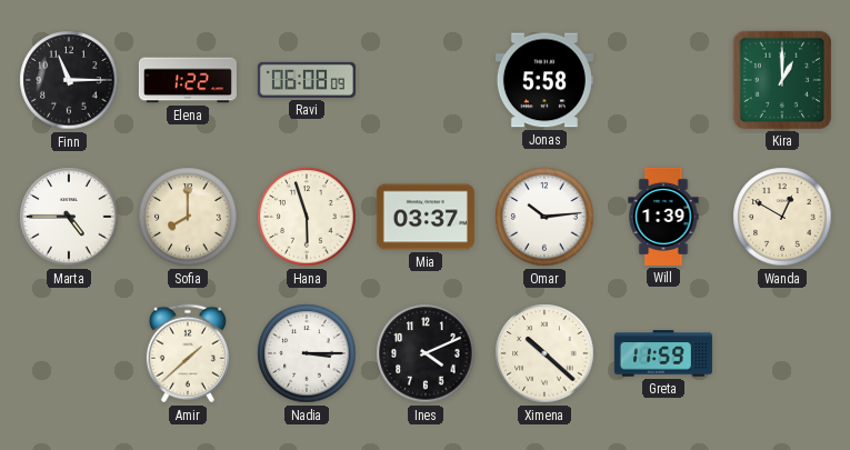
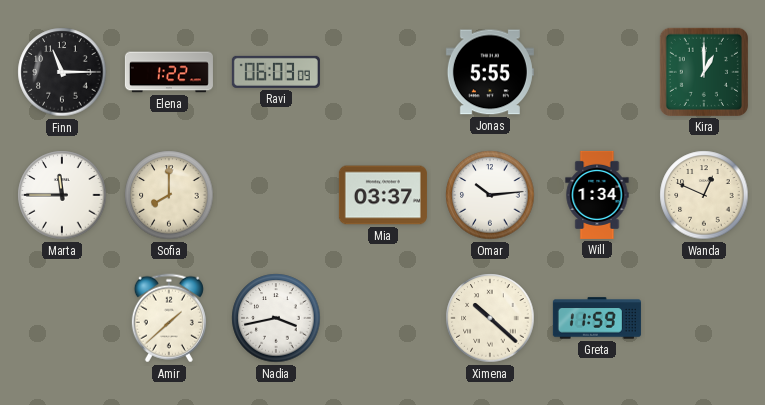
Ravi: 06:08 -> 06:03
Jonas: 5:58 -> 5:55
Marta: 4:45 -> 11:45
Hana: 5:57 -> none
Will: 1:39 -> 1:34
Wanda: 12:50 -> 12:49
Nadia: 3:15 -> 3:43
Ines: 4:11 -> none
